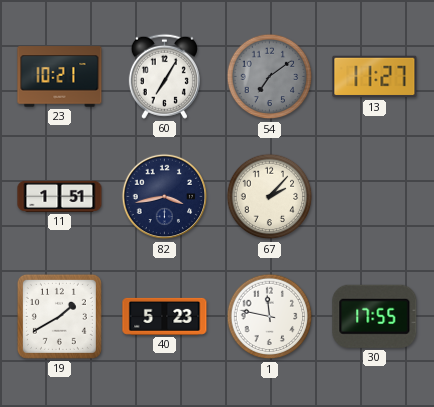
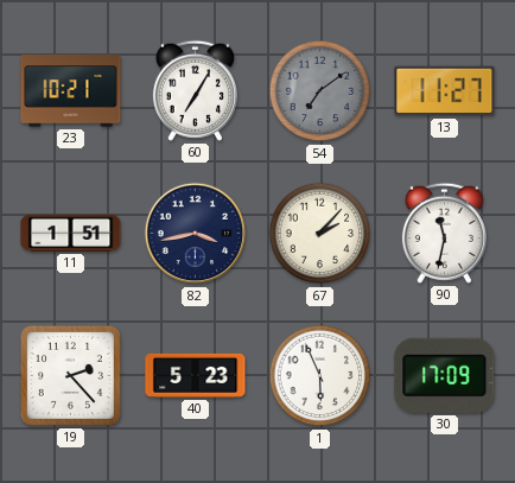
90: none -> 11:32
19: 1:40 -> 2:23
1: 11:47 -> 5:56
30: 17:55 -> 17:09
